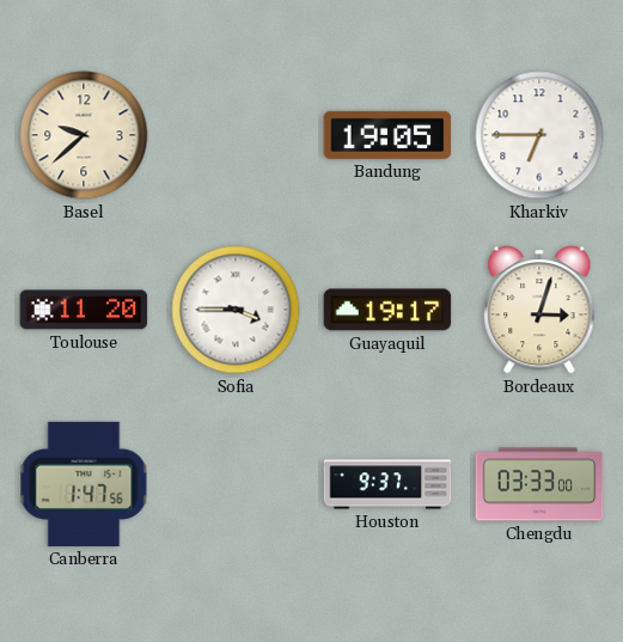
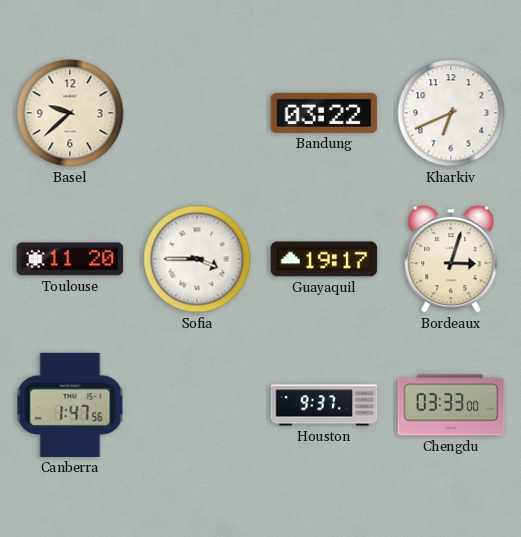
Bandung: 19:05 -> 03:22
Kharkiv: 6:45 -> 6:41
